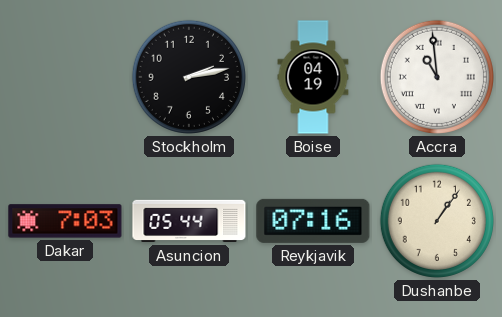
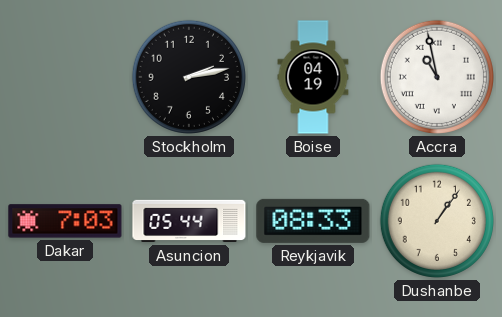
Accra: 10:59 -> 10:58
Reykjavik: 07:16 -> 08:33
